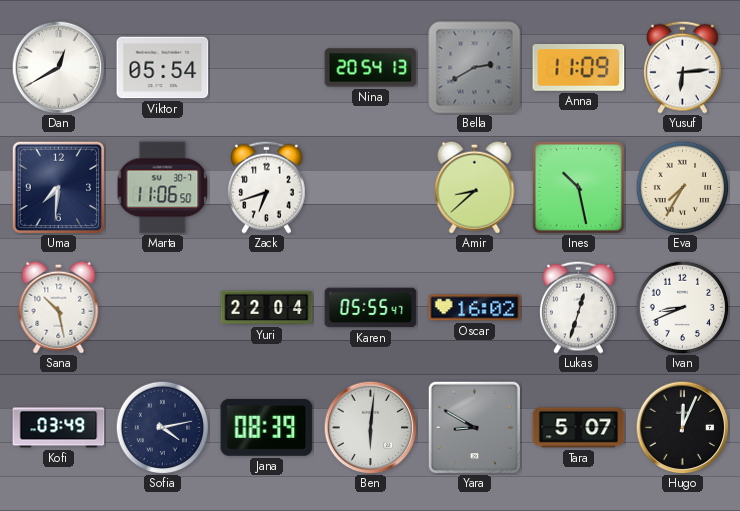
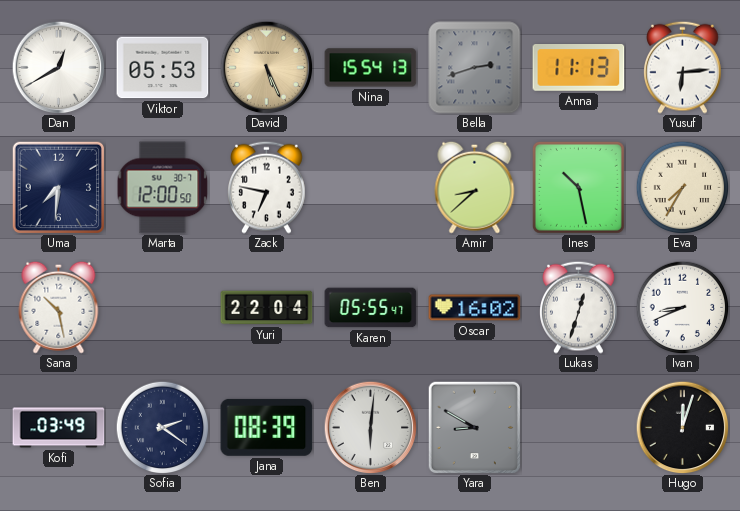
Viktor: 05:54 -> 05:53
David: none -> 5:26
Nina: 20:54 -> 15:54
Bella: 2:40 -> 2:42
Anna: 11:09 -> 11:13
Marta: 11:06 -> 12:00
Zack: 6:42 -> 6:47
Sofia: 4:13 -> 2:21
Tara: 5:07 -> none
Hugo: 12:04 -> 12:03
